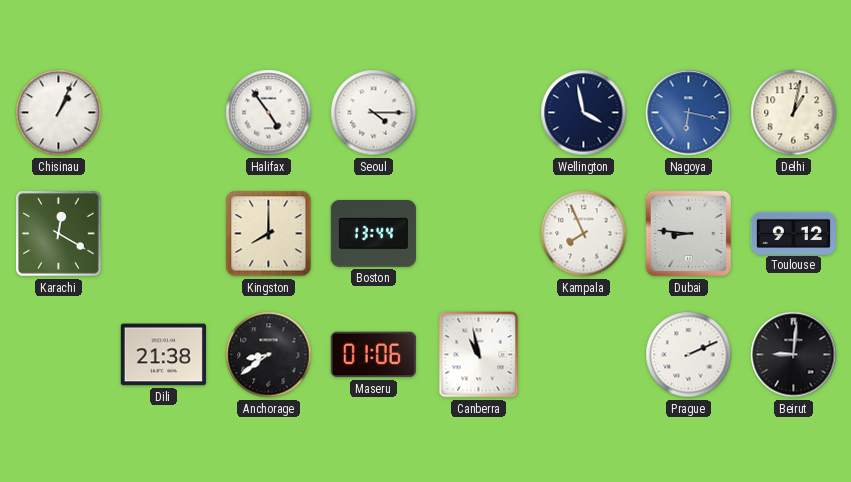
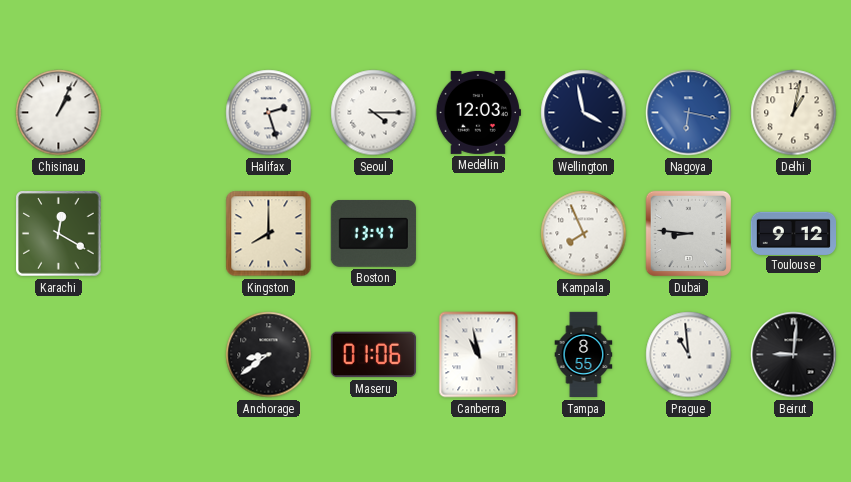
Halifax: 4:54 -> 2:27
Medellin: none -> 12:03
Boston: 13:44 -> 13:47
Dili: 21:38 -> none
Tampa: none -> 8:55
Prague: 2:11 -> 10:59
